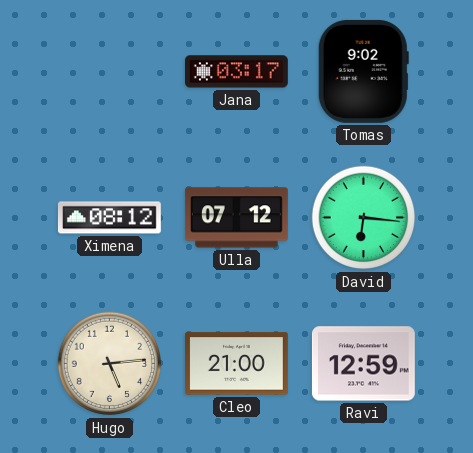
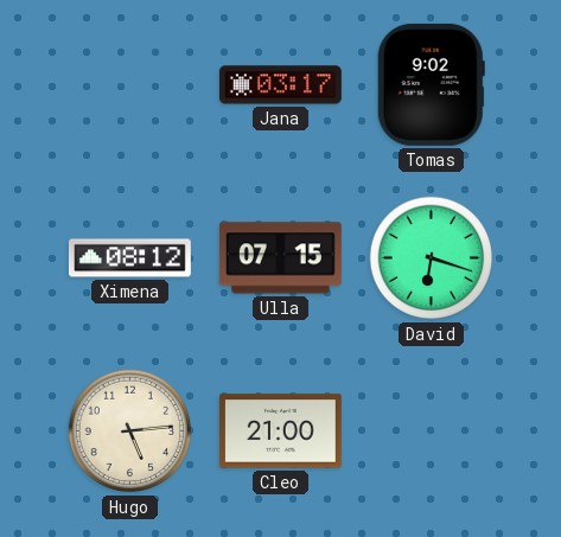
Ulla: 07:12 -> 07:15
David: 6:16 -> 6:18
Ravi: 12:59 -> none
